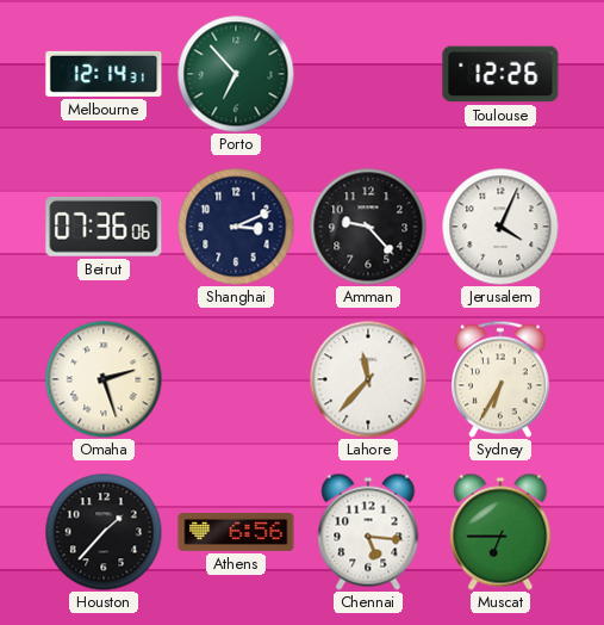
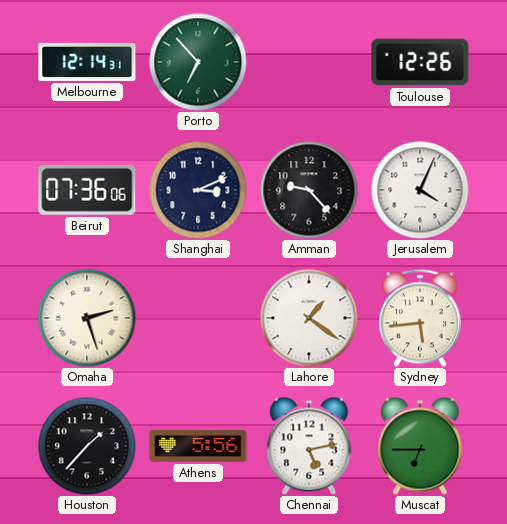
Lahore: 11:37 -> 1:21
Sydney: 6:35 -> 5:44
Athens: 6:56 -> 5:56
Chennai: 5:16 -> 5:13
